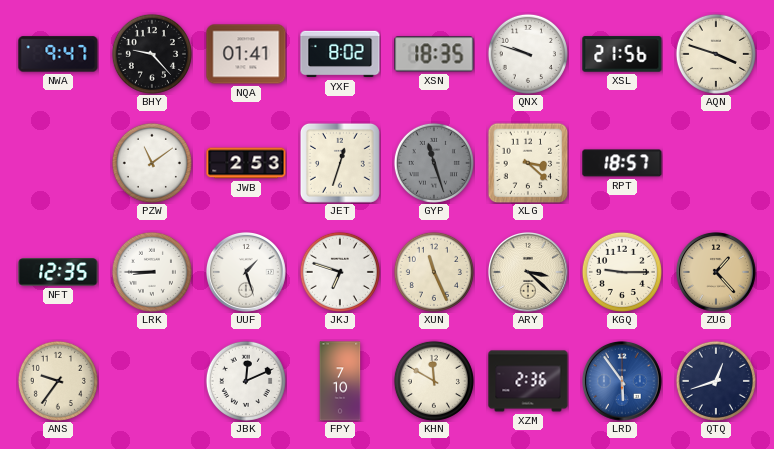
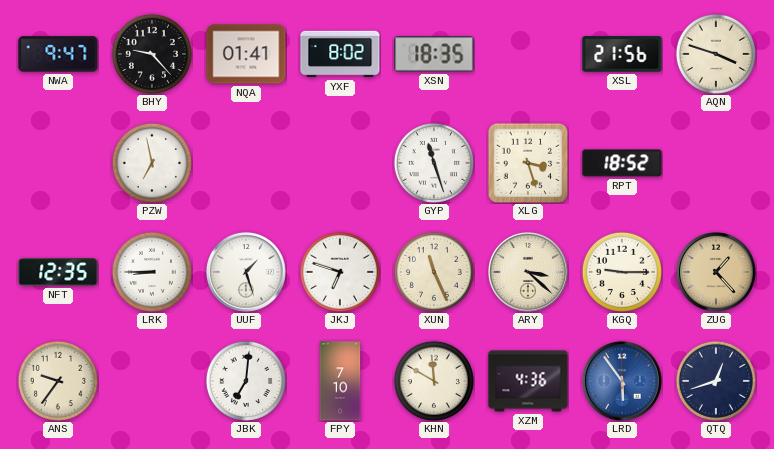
QNX: 9:48 -> none
PZW: 11:09 -> 6:58
JWB: 2:53 -> none
JET: 12:33 -> none
GYP dial: grey -> white
XLG: 3:22 -> 3:27
RPT: 18:57 -> 18:52
JBK: 12:11 -> 7:01
XZM: 2:36 -> 4:36
